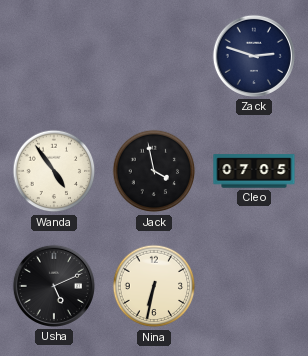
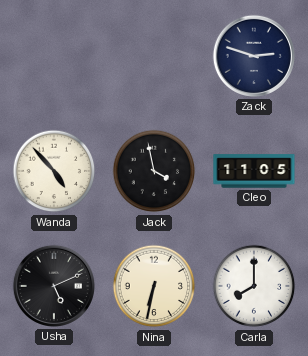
Wanda: 4:54 -> 4:53
Cleo: 07:05 -> 11:05
Carla: none -> 8:00
